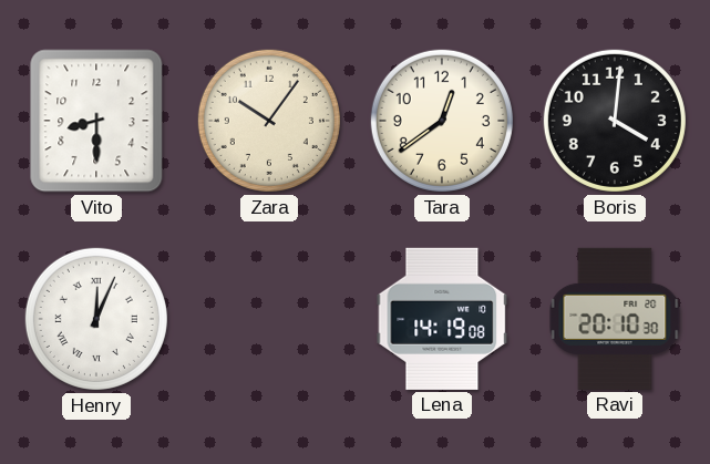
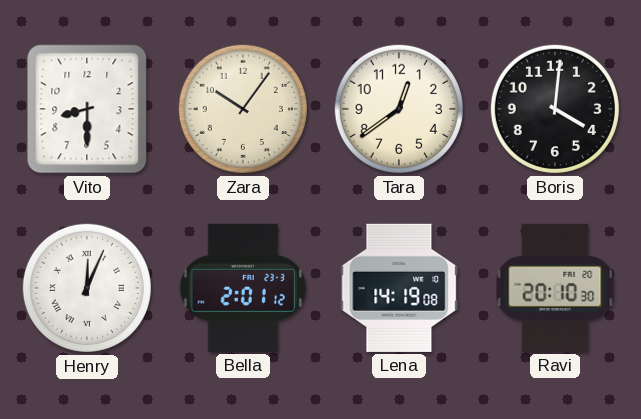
Bella: none -> 2:01
